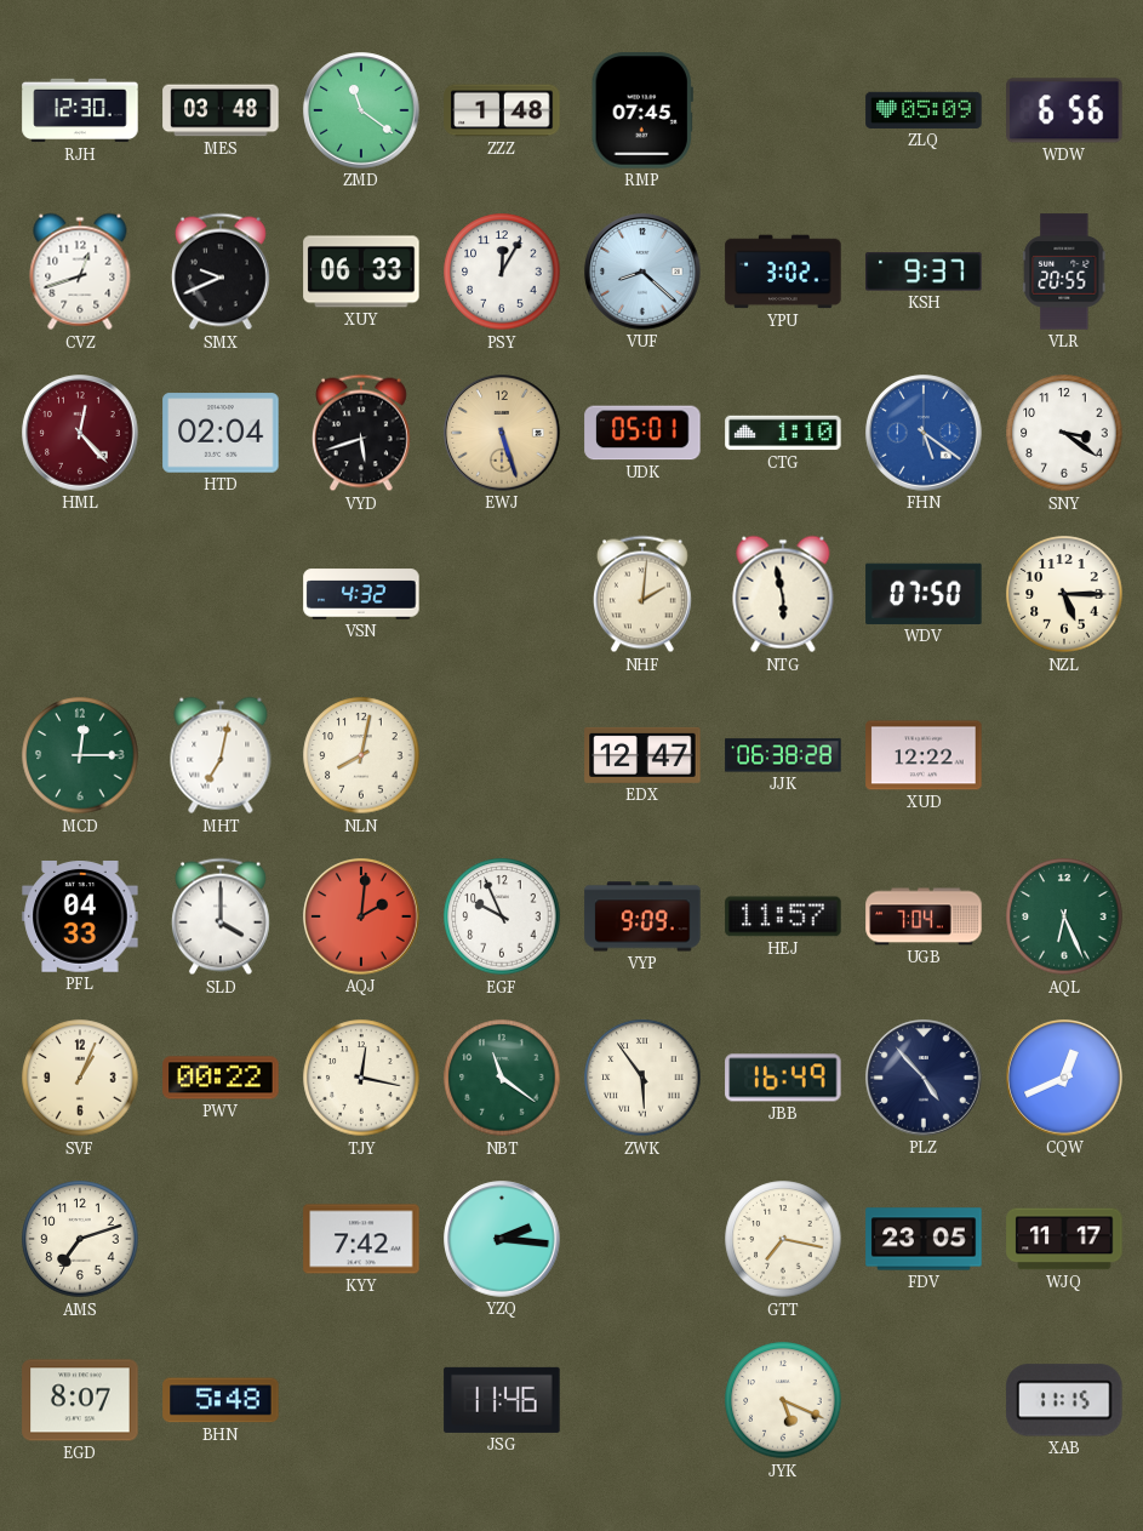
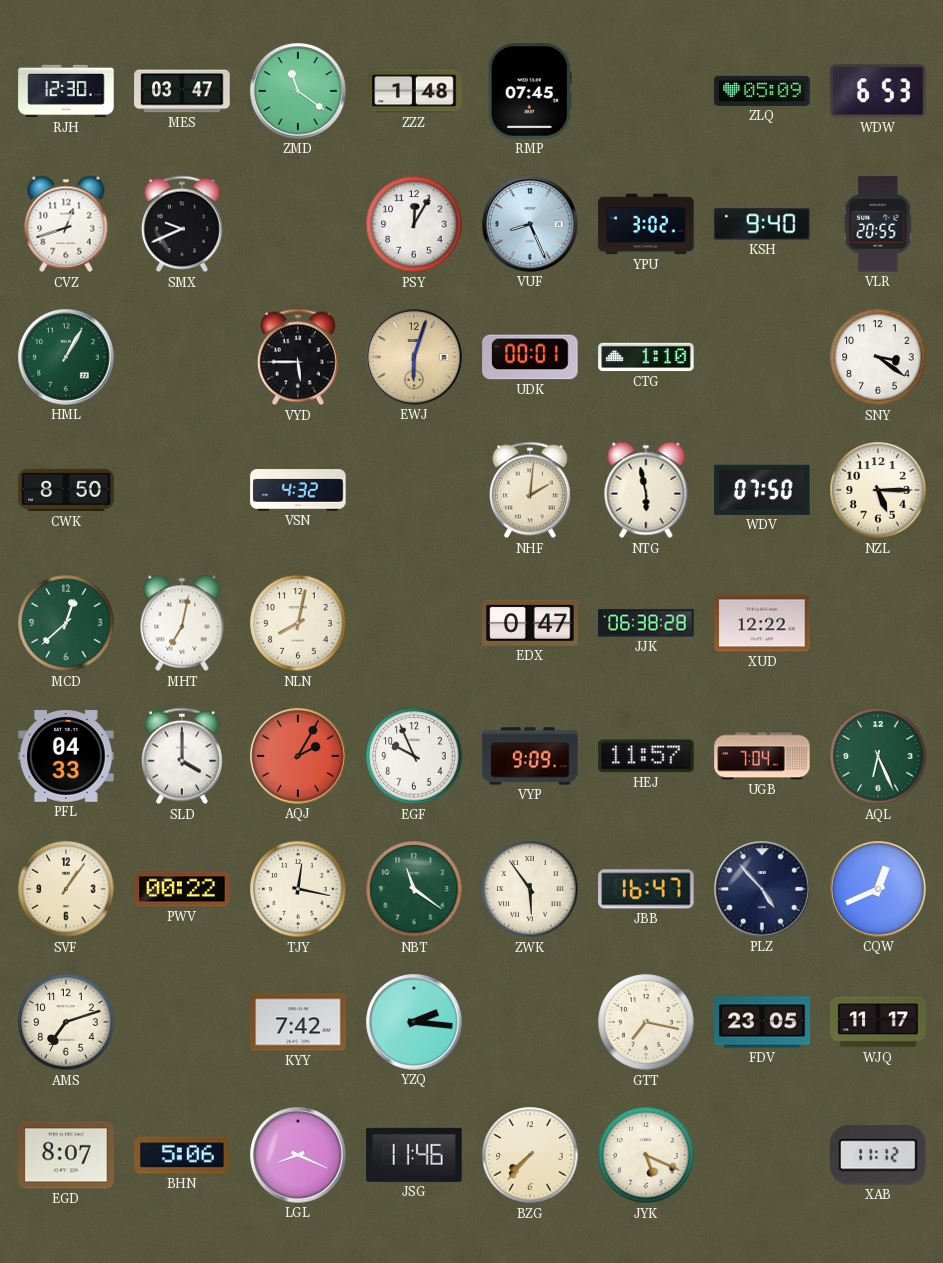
MES: 03:48 -> 03:47
WDW: 6:56 -> 6:53
XUY: 06:33 -> none
VUF: 8:22 -> 8:26
KSH: 9:37 -> 9:40
HML: 12:23 -> 1:05
HML dial: burgundy -> green
HTD: 02:04 -> none
VYD: 5:42 -> 5:45
EWJ: 5:27 -> 6:03
UDK: 05:01 -> 00:01
FHN: 5:21 -> none
CWK: none -> 8:50
MCD: 12:15 -> 12:38
EDX: 12:47 -> 0:47
AQJ: 2:01 -> 2:05
SVF: 1:04 -> 1:06
JBB: 16:49 -> 16:47
BHN: 5:48 -> 5:06
LGL: none -> 8:19
BZG: none -> 7:37
XAB: 11:15 -> 11:12
